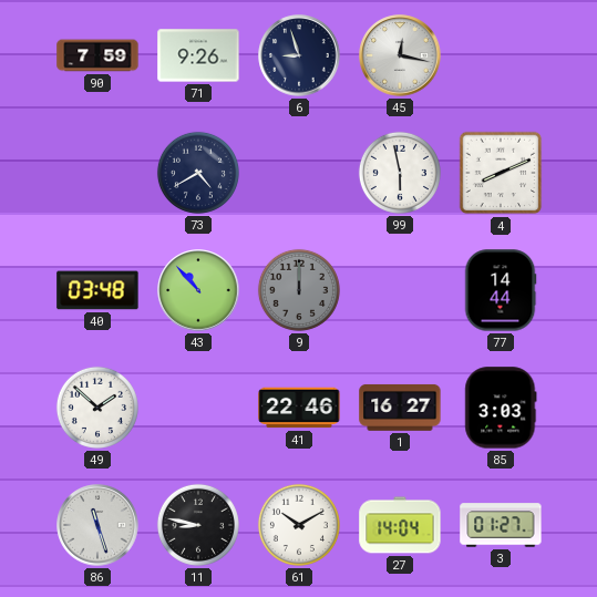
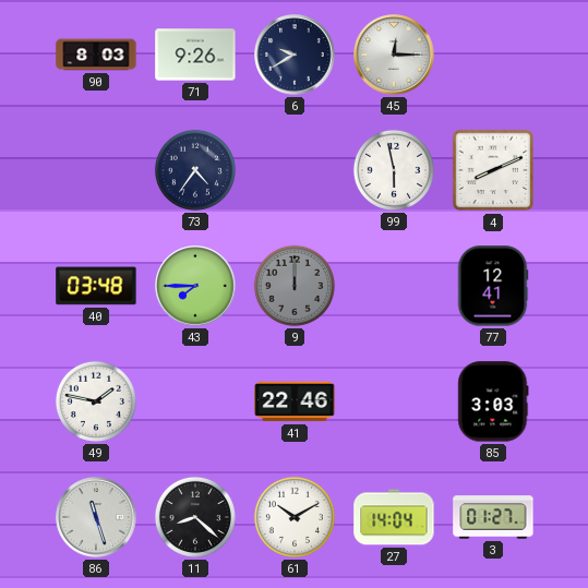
90: 7:59 -> 8:03
6: 8:57 -> 9:40
45: 12:17 -> 12:15
73: 4:40 -> 4:36
43: 10:53 -> 7:45
77: 14:44 -> 12:41
49: 1:52 -> 1:47
1: 16:27 -> none
11: 8:47 -> 8:22
